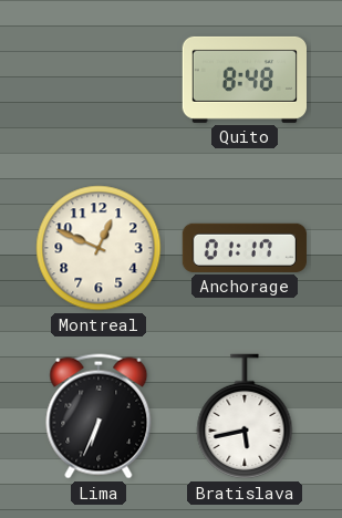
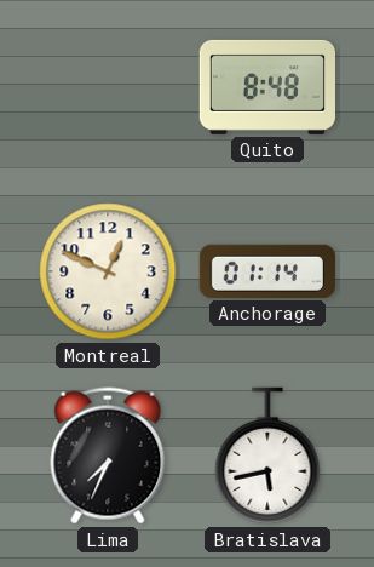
Anchorage: 01:17 -> 01:14
Lima: 6:34 -> 7:34
